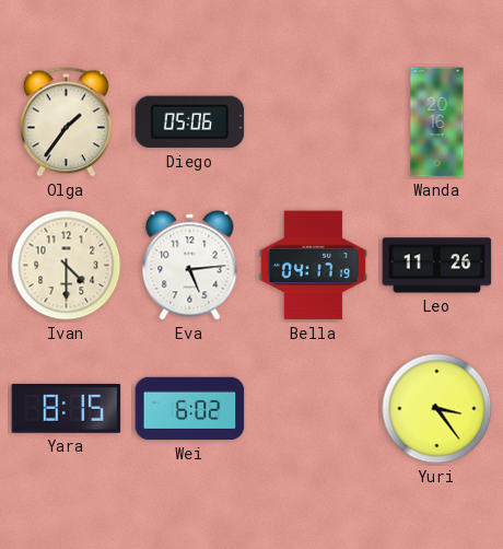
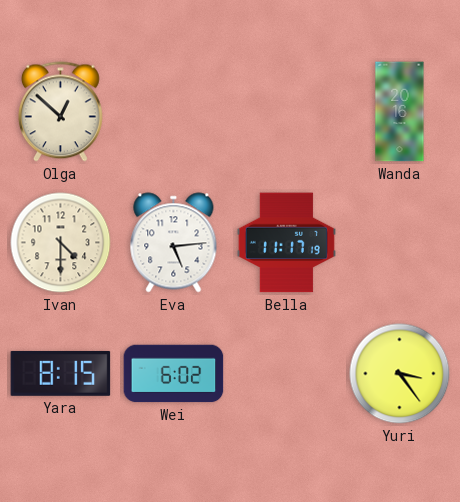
Olga: 1:36 -> 12:52
Diego: 05:06 -> none
Bella: 04:17 -> 11:17
Leo: 11:26 -> none
